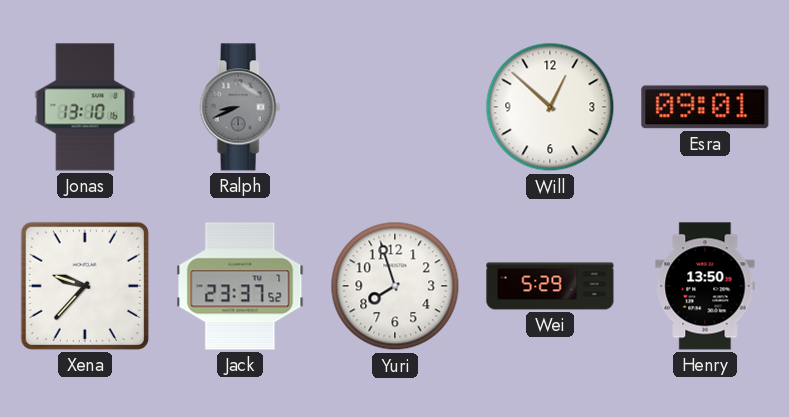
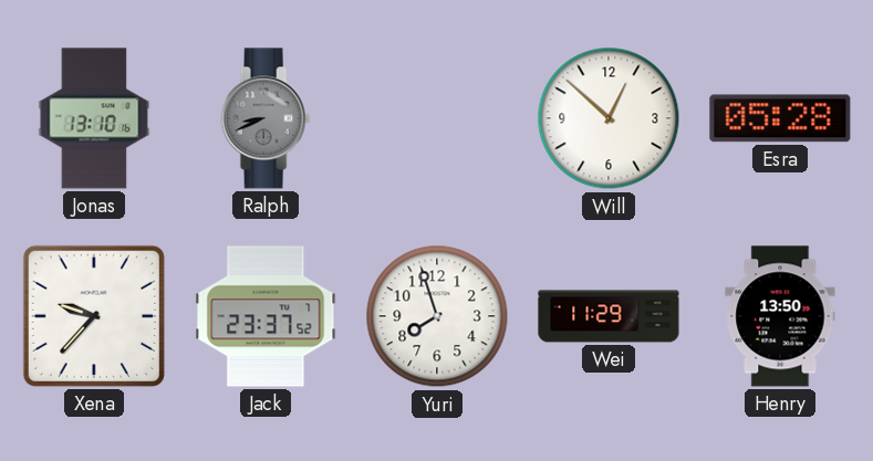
Esra: 09:01 -> 05:28
Wei: 5:29 -> 11:29
